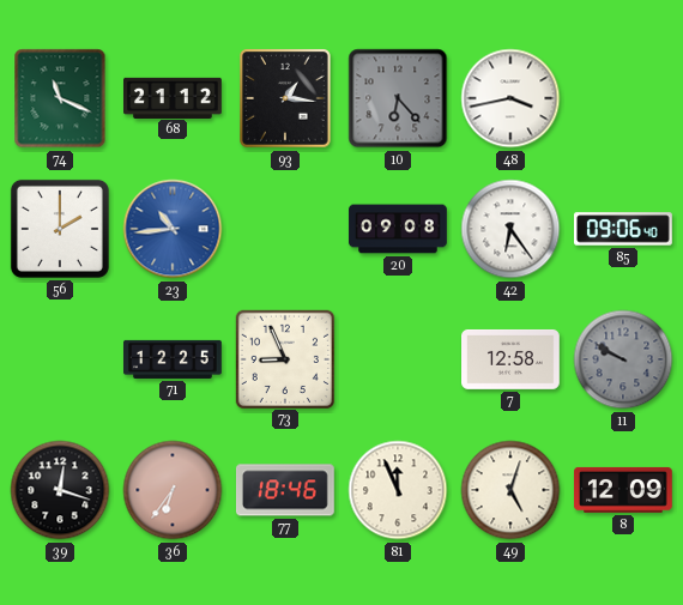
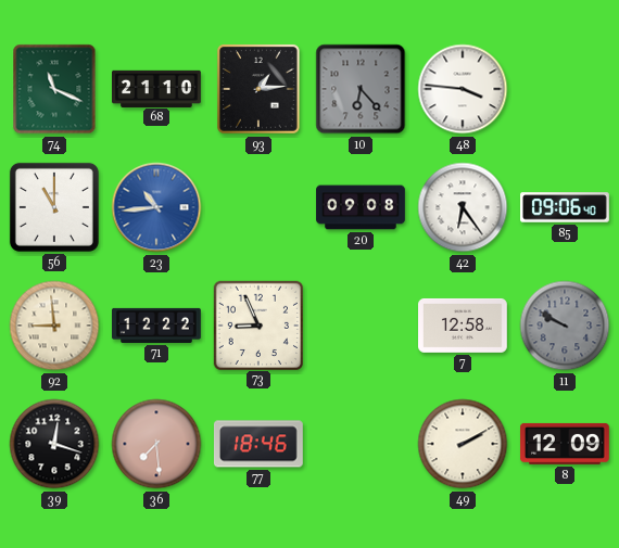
68: 21:12 -> 21:10
93: 1:16 -> 1:14
48: 3:43 -> 3:46
56: 2:00 -> 11:00
92: none -> 8:59
71: 12:25 -> 12:22
36: 6:36 -> 7:29
81: 11:56 -> none
49: 5:03 -> 2:10
